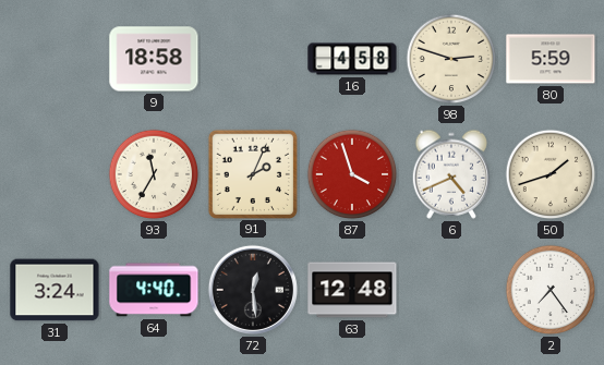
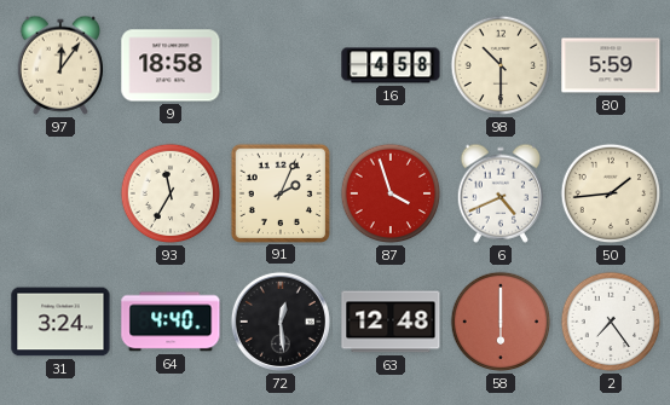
97: none -> 12:06
98: 2:48 -> 10:30
50: 1:42 -> 1:44
58: none -> 6:00
